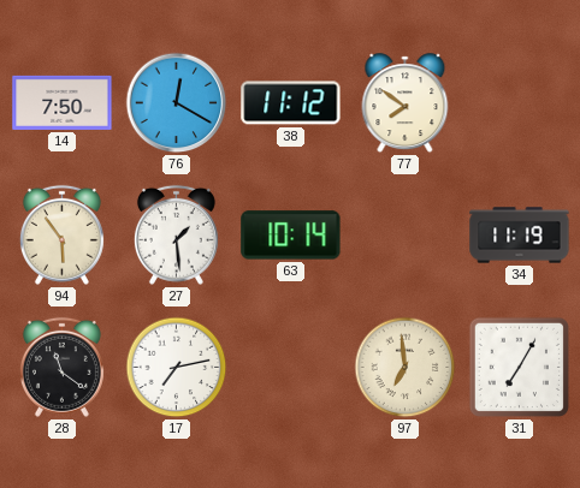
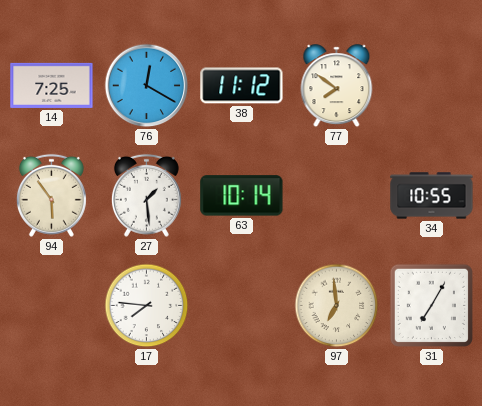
14: 7:50 -> 7:25
34: 11:19 -> 10:55
28: 11:21 -> none
17: 7:13 -> 7:46
